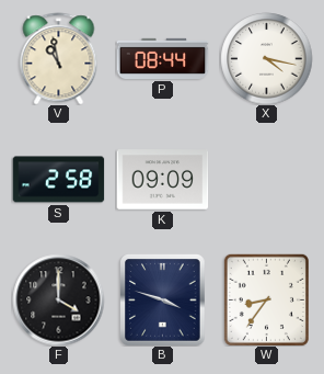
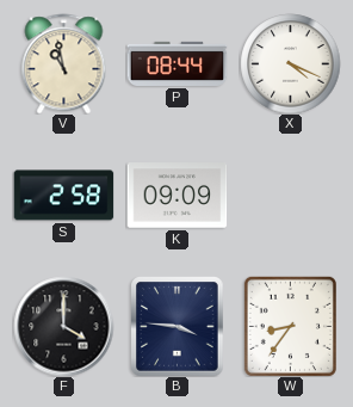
X: 4:17 -> 4:19
B: 3:48 -> 3:46
